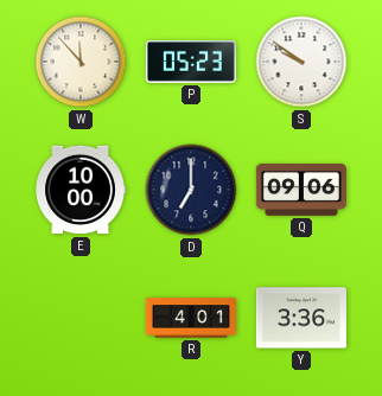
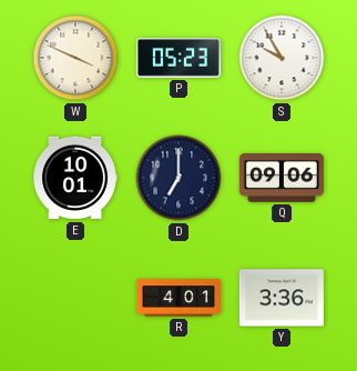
W: 11:53 -> 3:49
S: 9:51 -> 9:55
E: 10:00 -> 10:01
